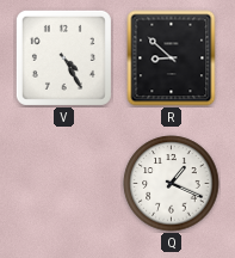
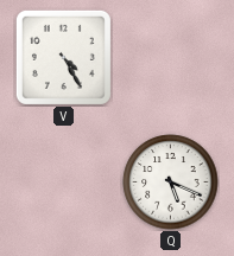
R: 8:52 -> none
Q: 1:19 -> 5:19
